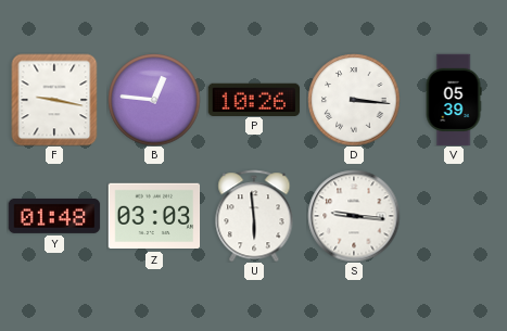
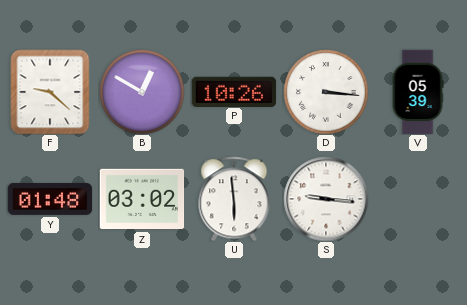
F: 9:17 -> 9:22
B: 12:46 -> 12:50
Z: 03:03 -> 03:02
